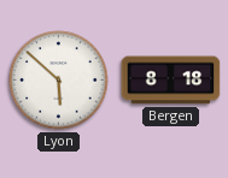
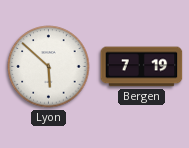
Bergen: 8:18 -> 7:19
